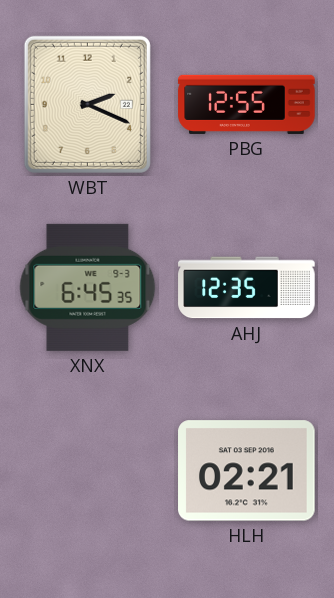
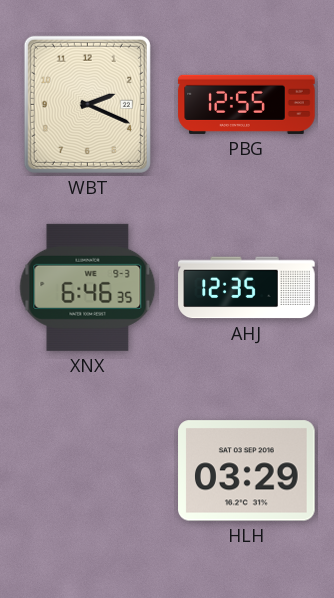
XNX: 6:45 -> 6:46
HLH: 02:21 -> 03:29
